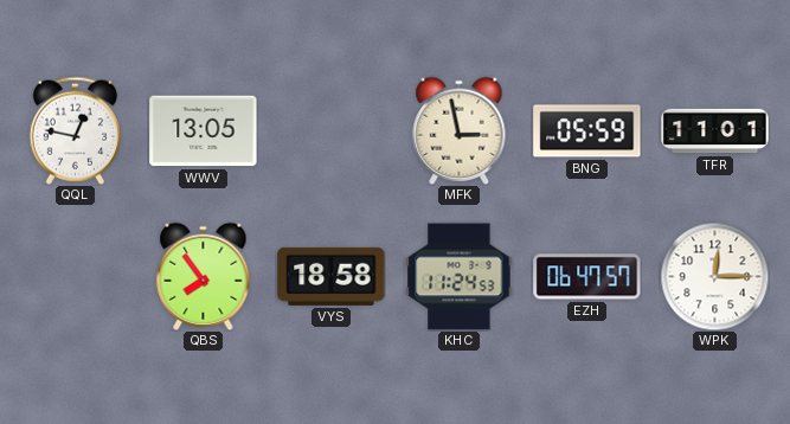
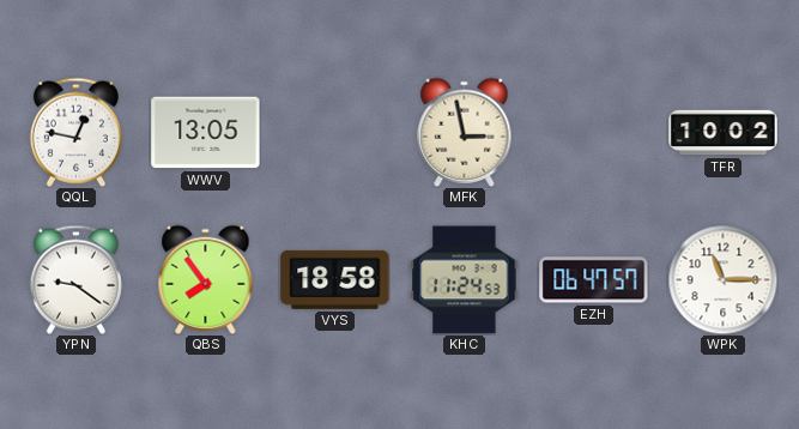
BNG: 05:59 -> none
TFR: 11:01 -> 10:02
YPN: none -> 9:21
WPK: 12:15 -> 11:15
